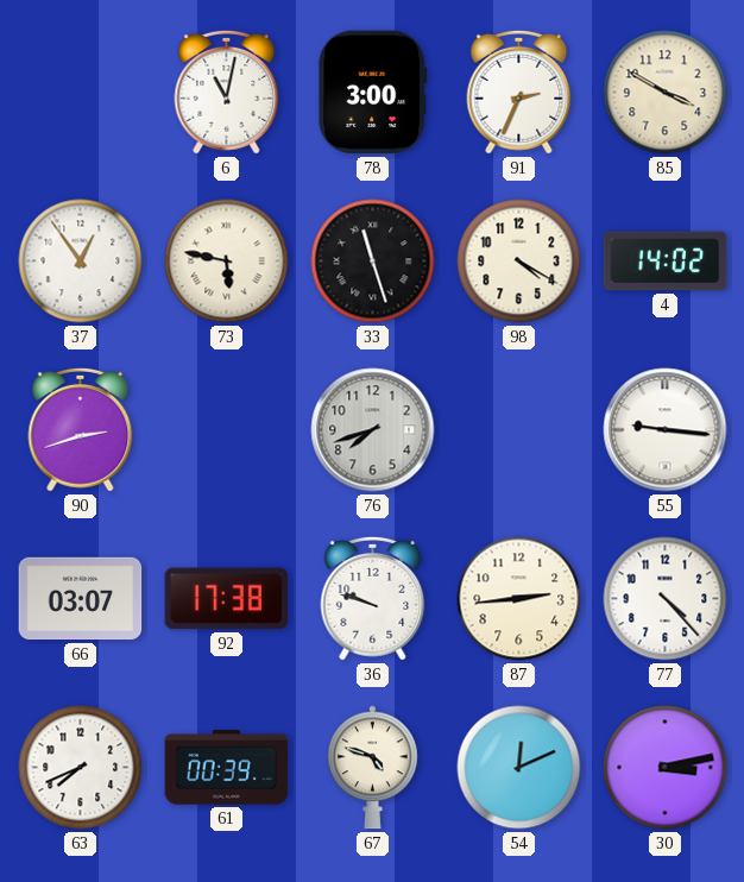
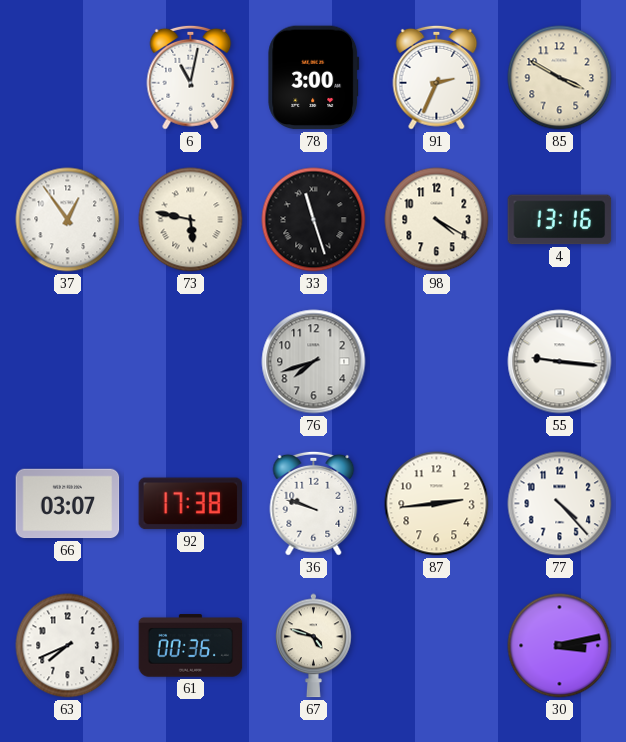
4: 14:02 -> 13:16
90: 2:42 -> none
61: 00:39 -> 00:36
54: 12:11 -> none
